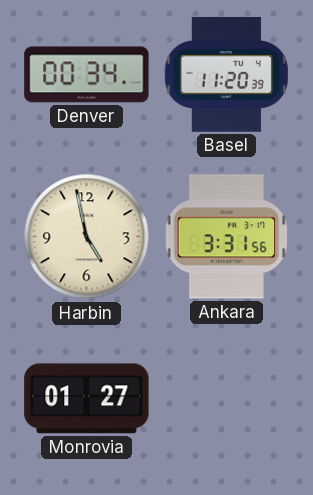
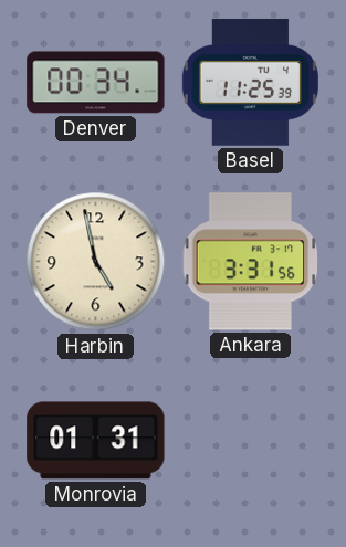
Basel: 11:20 -> 11:25
Monrovia: 01:27 -> 01:31
